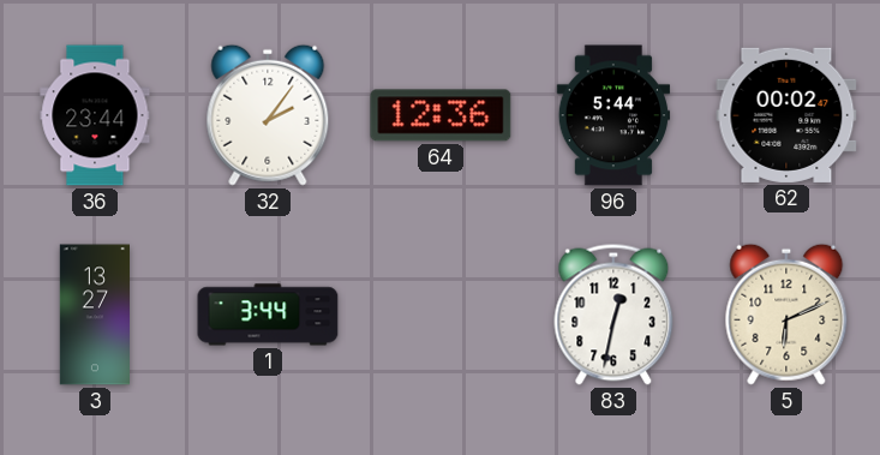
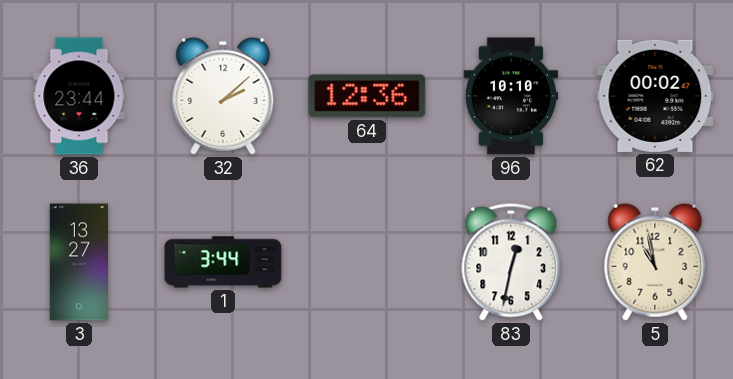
32: 2:06 -> 2:08
96: 5:44 -> 10:10
5: 6:11 -> 10:58
